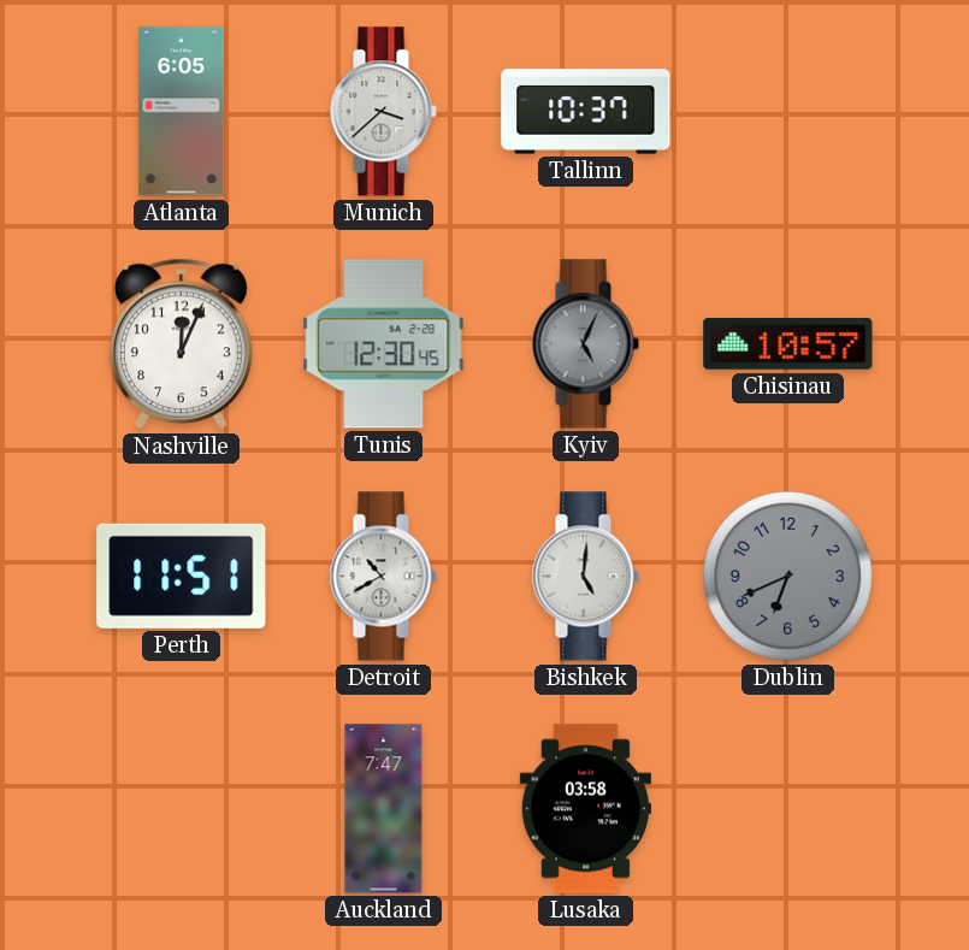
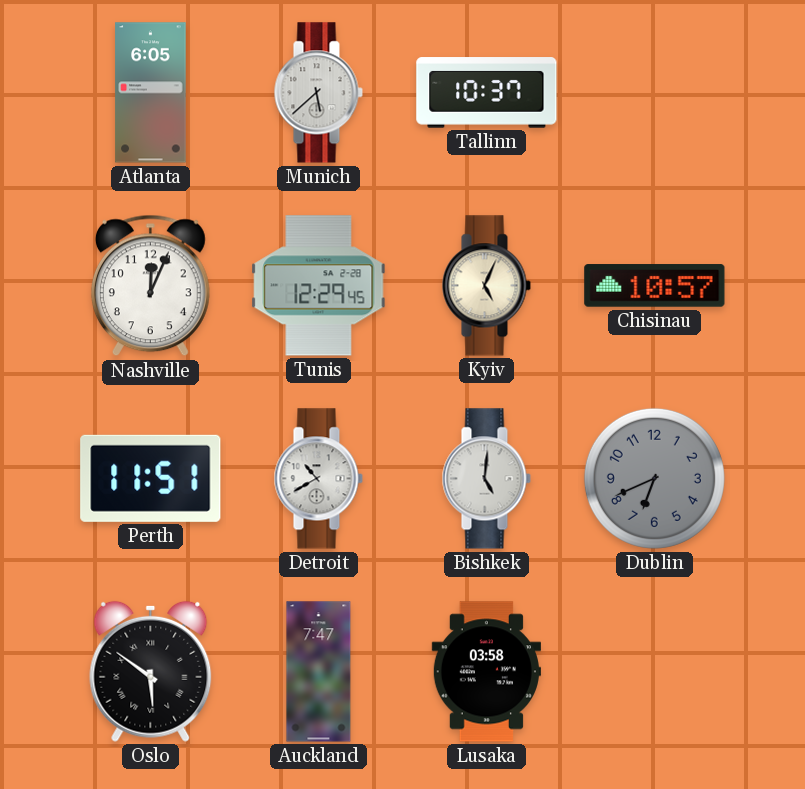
Munich: 3:38 -> 5:38
Tunis: 12:30 -> 12:29
Kyiv dial: grey -> cream
Oslo: none -> 5:51
